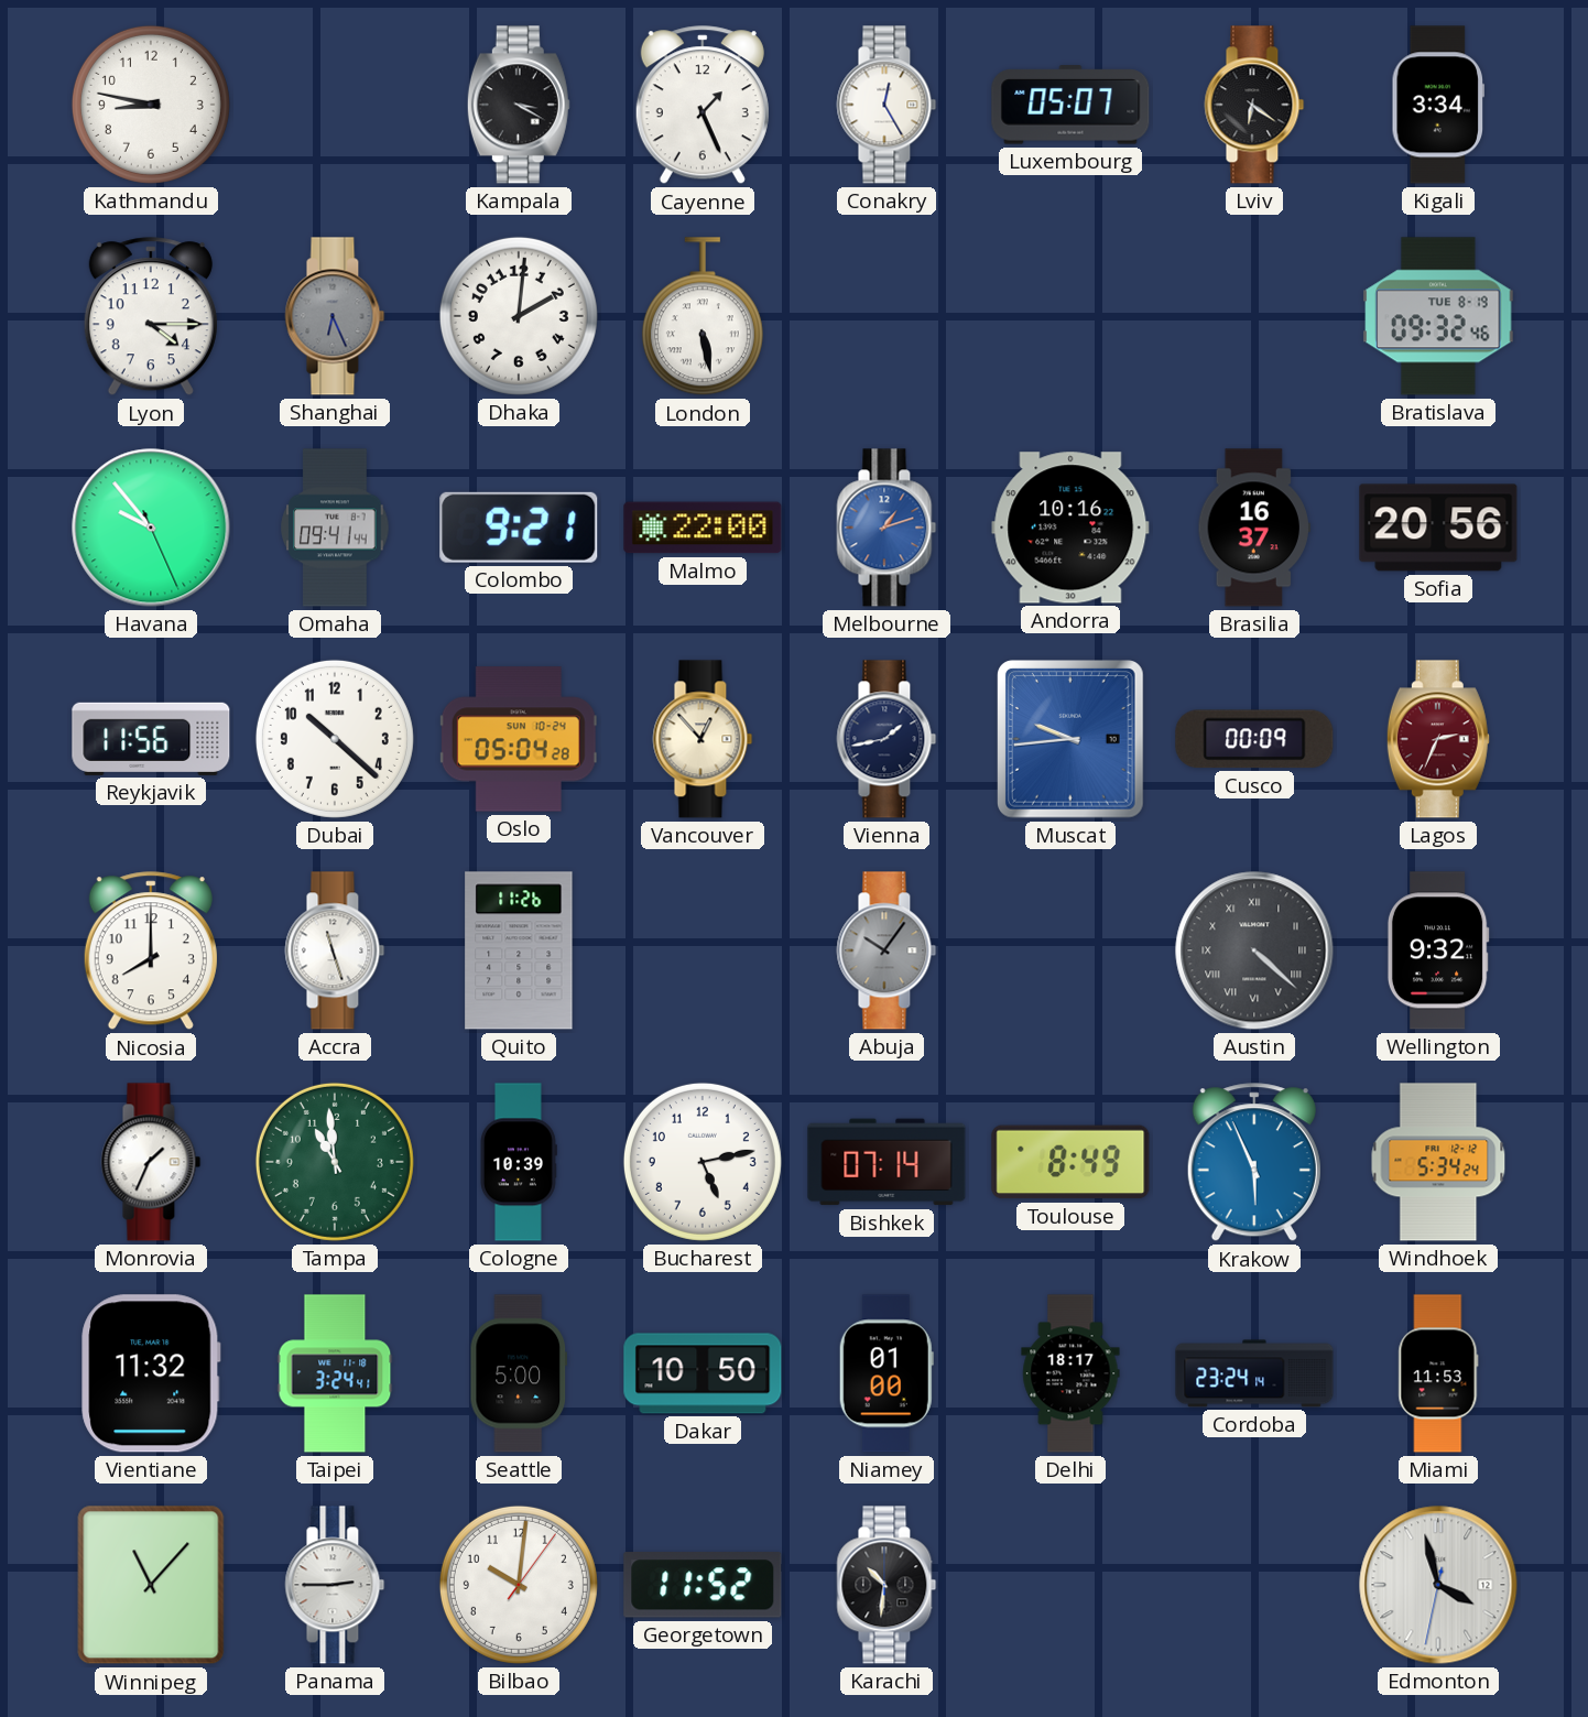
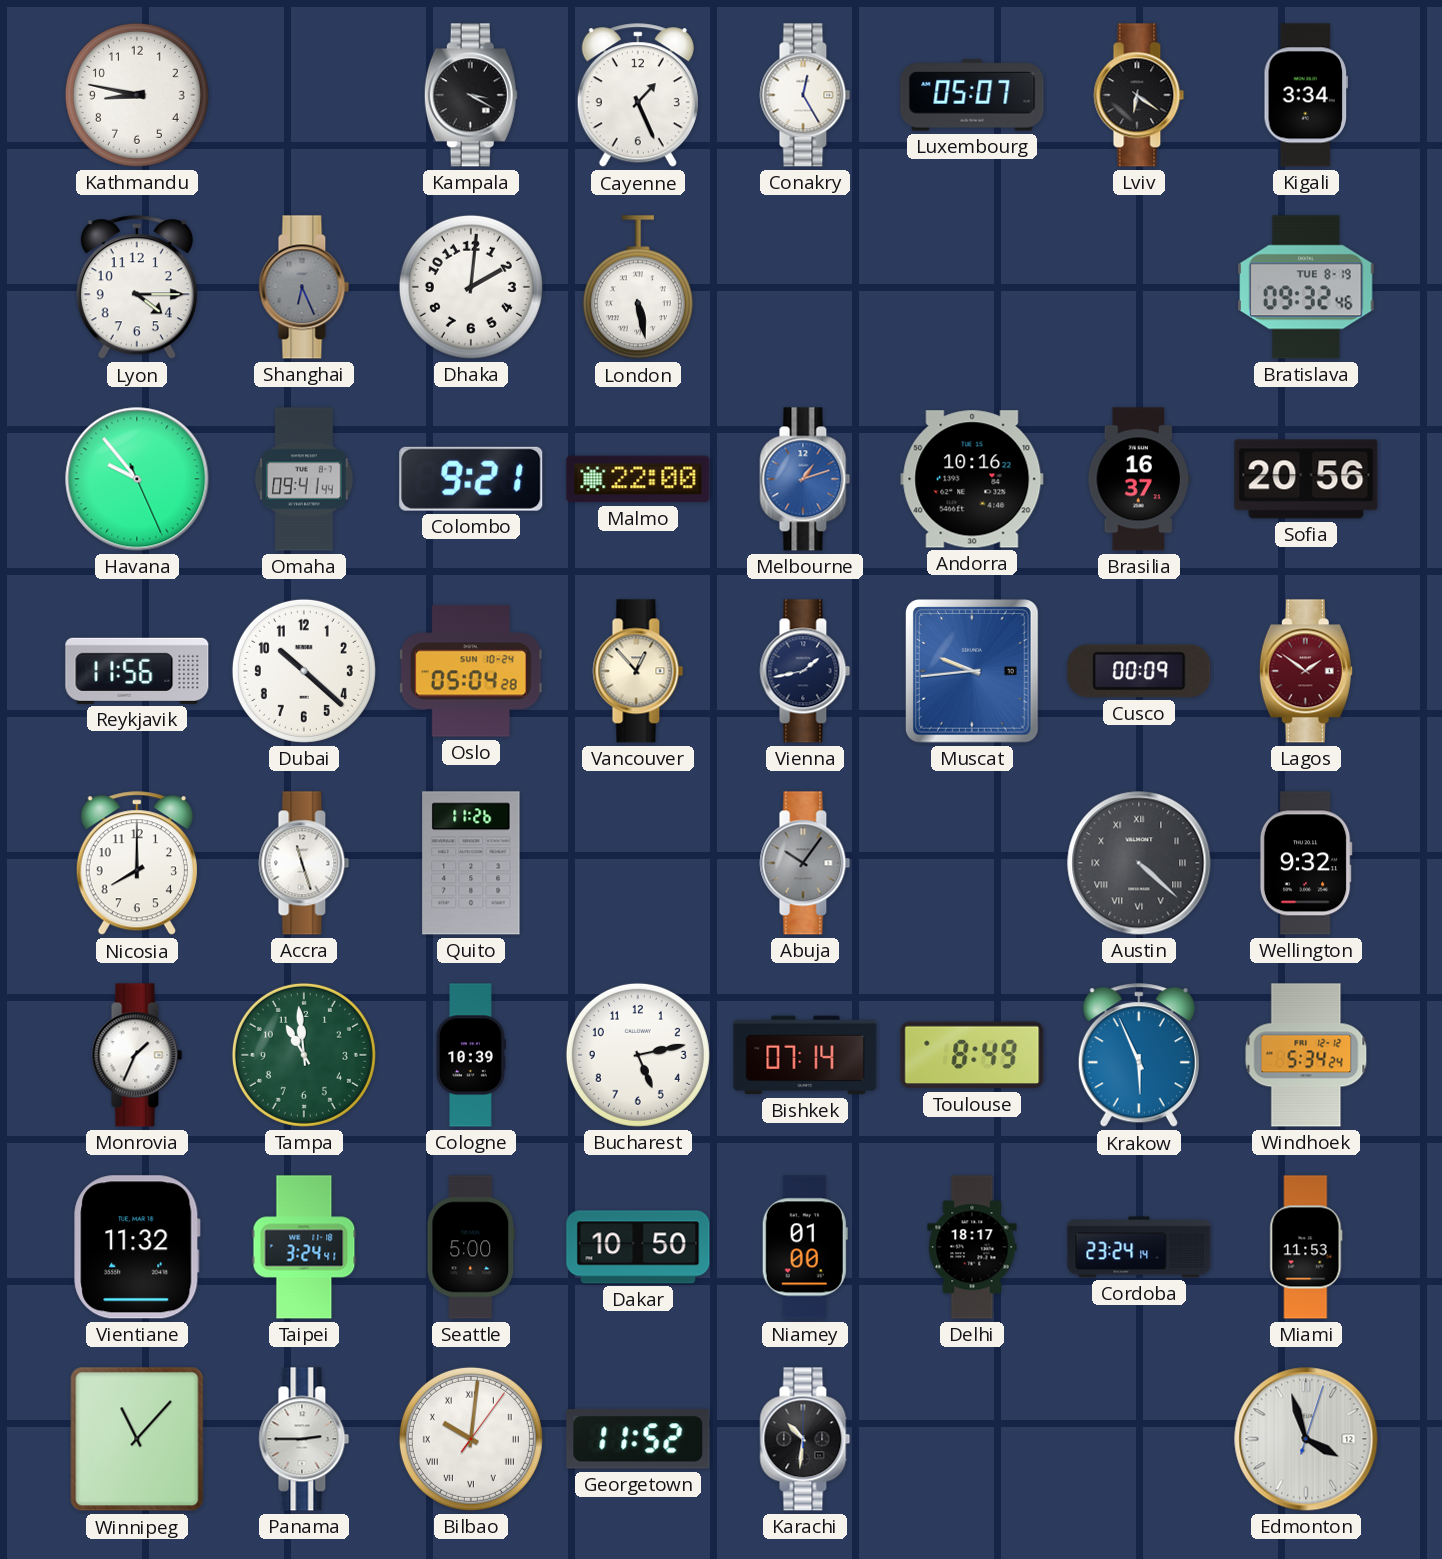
Lagos: 2:34 -> 1:51
Bilbao numerals: Arabic -> Roman
Edmonton: 3:57:32 -> 3:57:03
